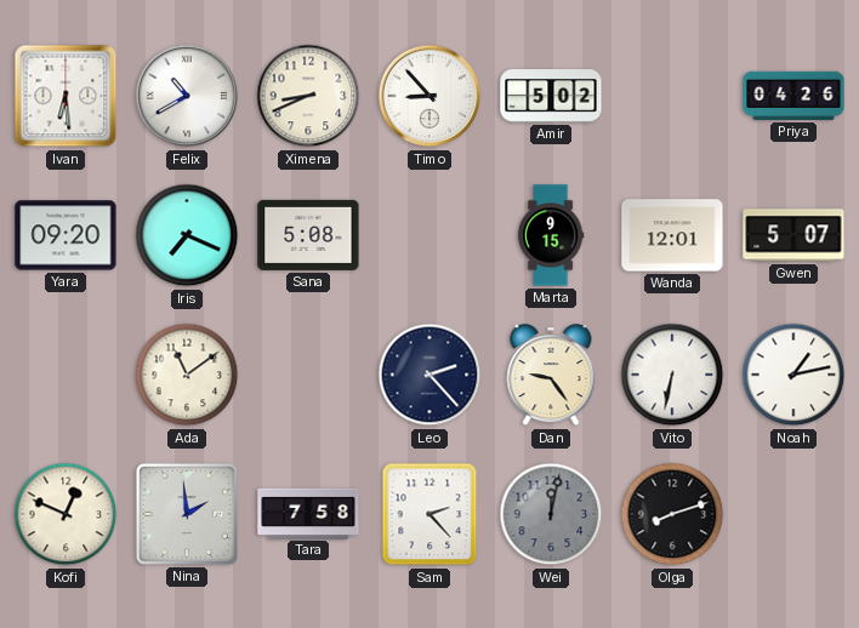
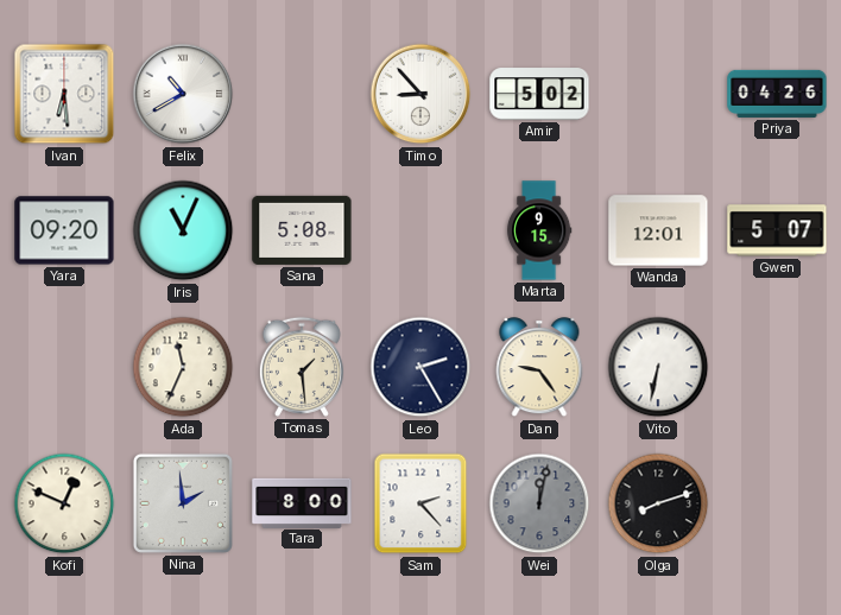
Ximena: 8:41 -> none
Iris: 7:19 -> 11:04
Ada: 11:09 -> 11:34
Tomas: none -> 1:29
Leo: 2:23 -> 2:25
Noah: 1:13 -> none
Tara: 7:58 -> 8:00
